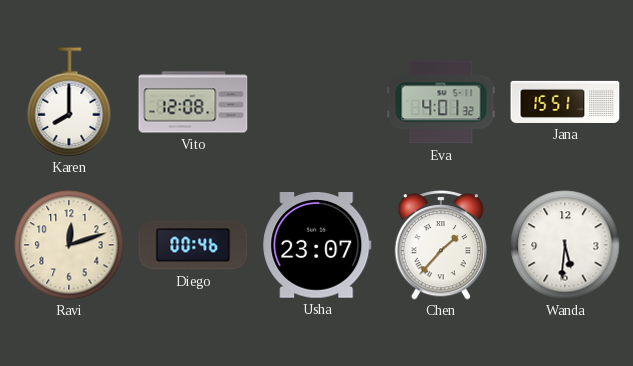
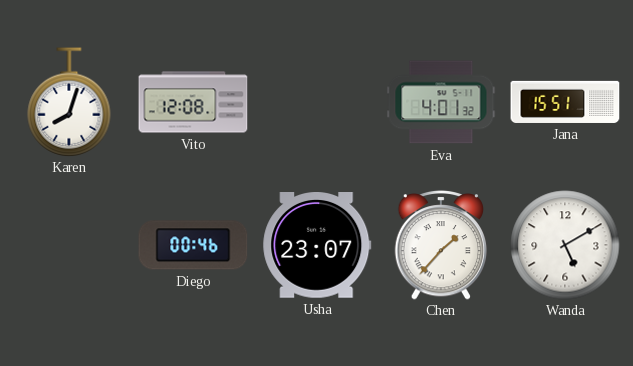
Karen: 8:00 -> 8:03
Ravi: 12:12 -> none
Wanda: 5:31 -> 5:10
